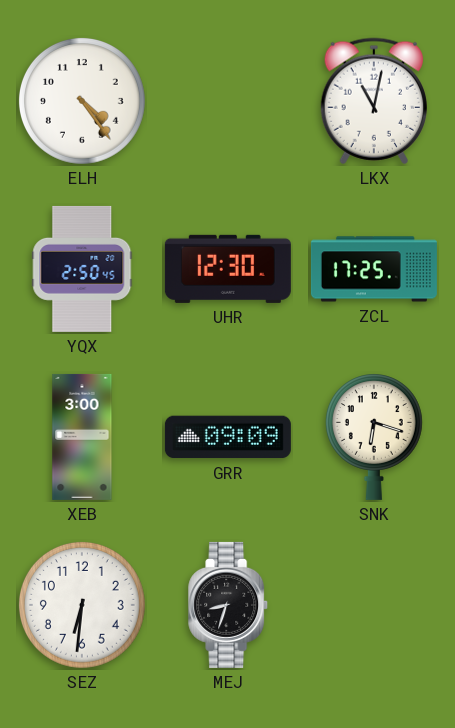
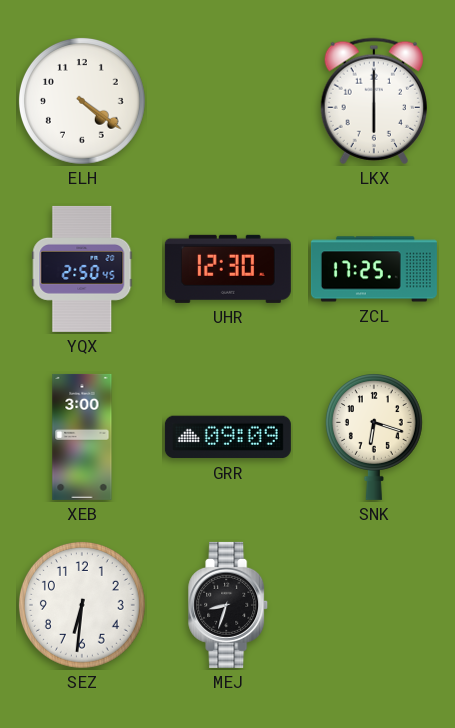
ELH: 4:24 -> 4:21
LKX: 11:02 -> 6:00
